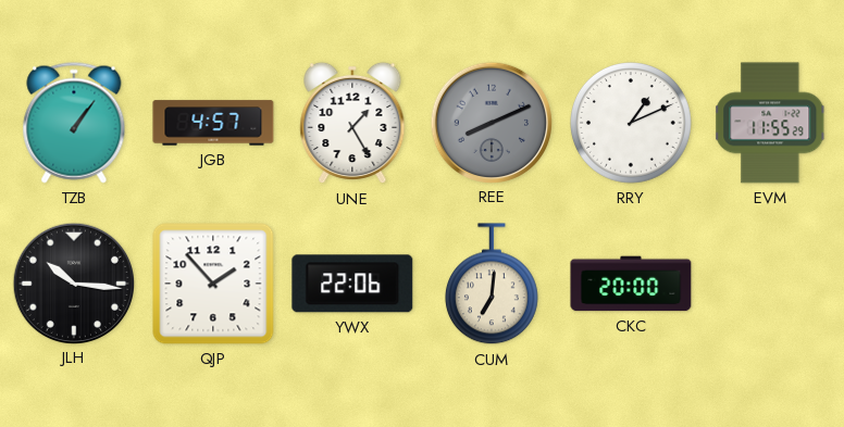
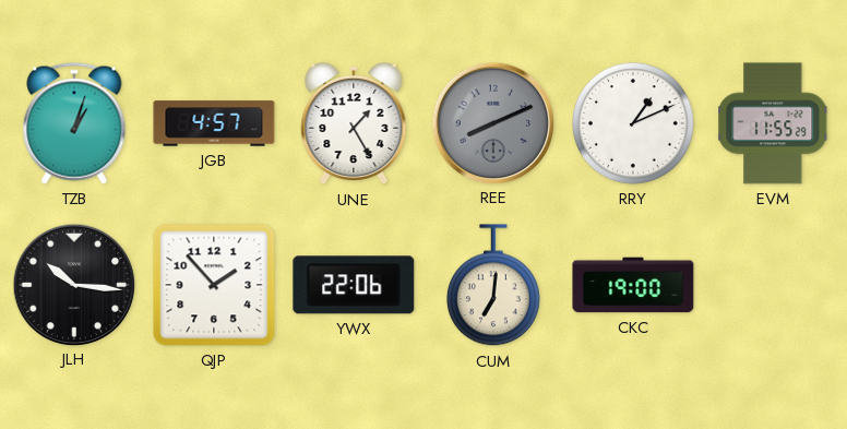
TZB: 1:06 -> 1:03
CKC: 20:00 -> 19:00
